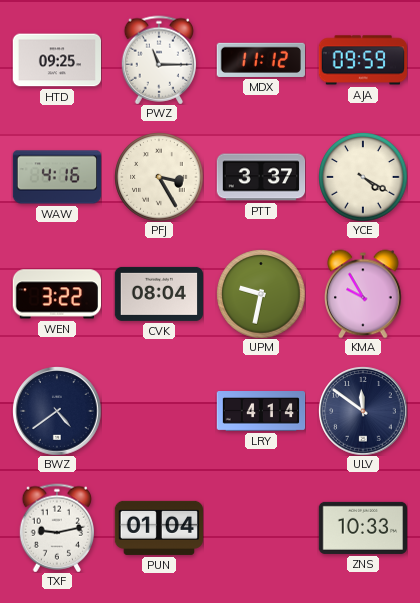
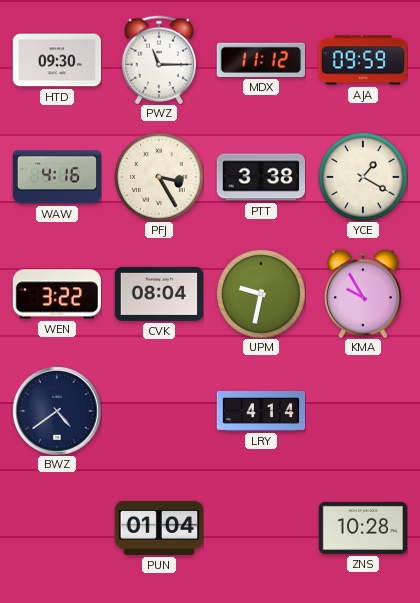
HTD: 09:25 -> 09:30
PTT: 3:37 -> 3:38
YCE: 4:20 -> 1:20
ULV: 11:51 -> none
TXF: 9:13 -> none
ZNS: 10:33 -> 10:28
